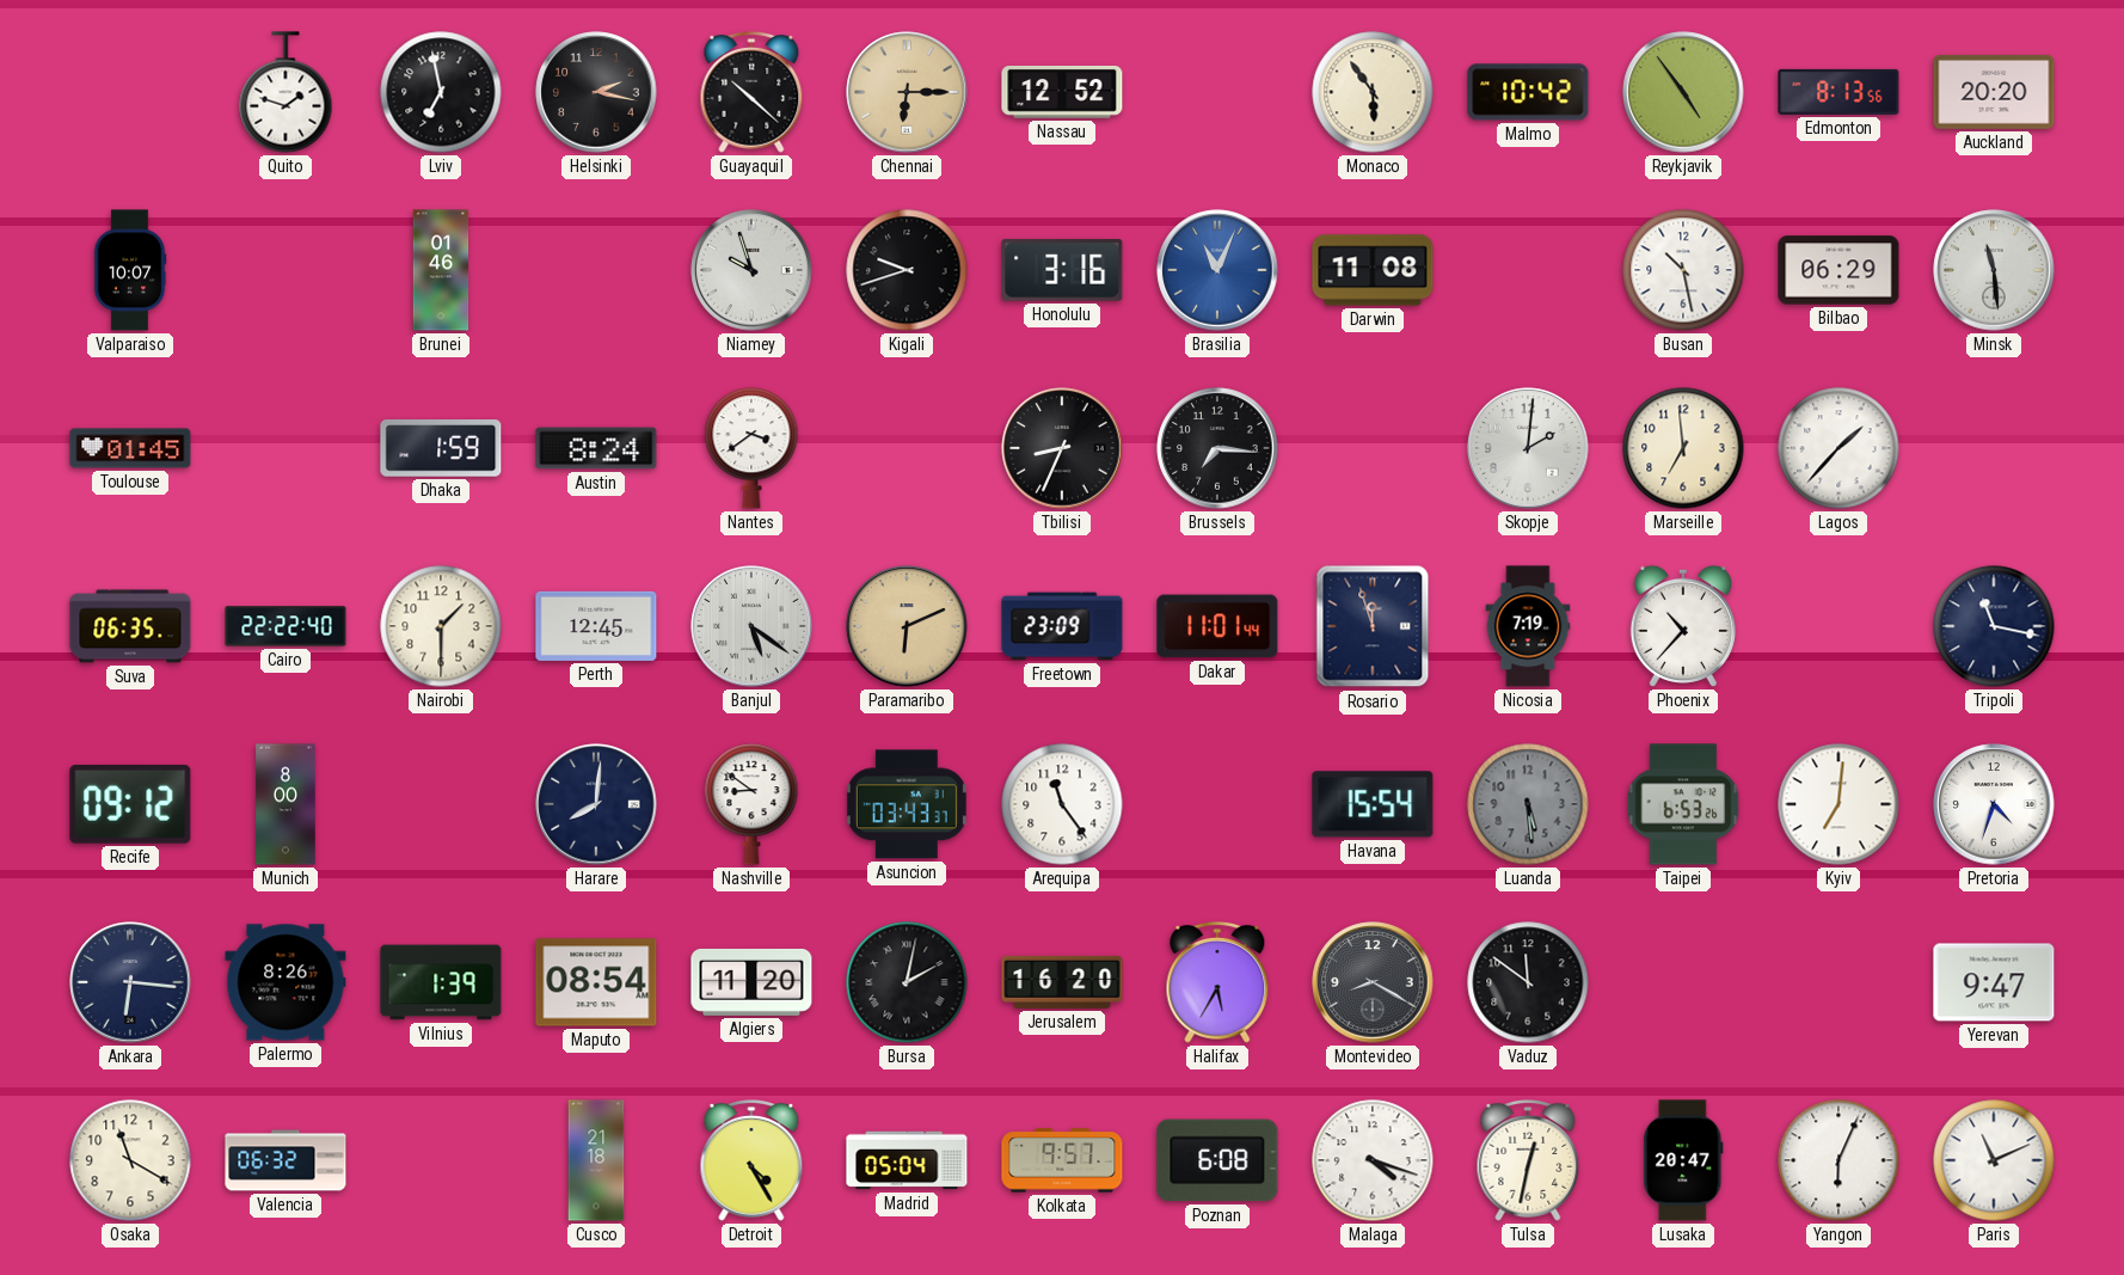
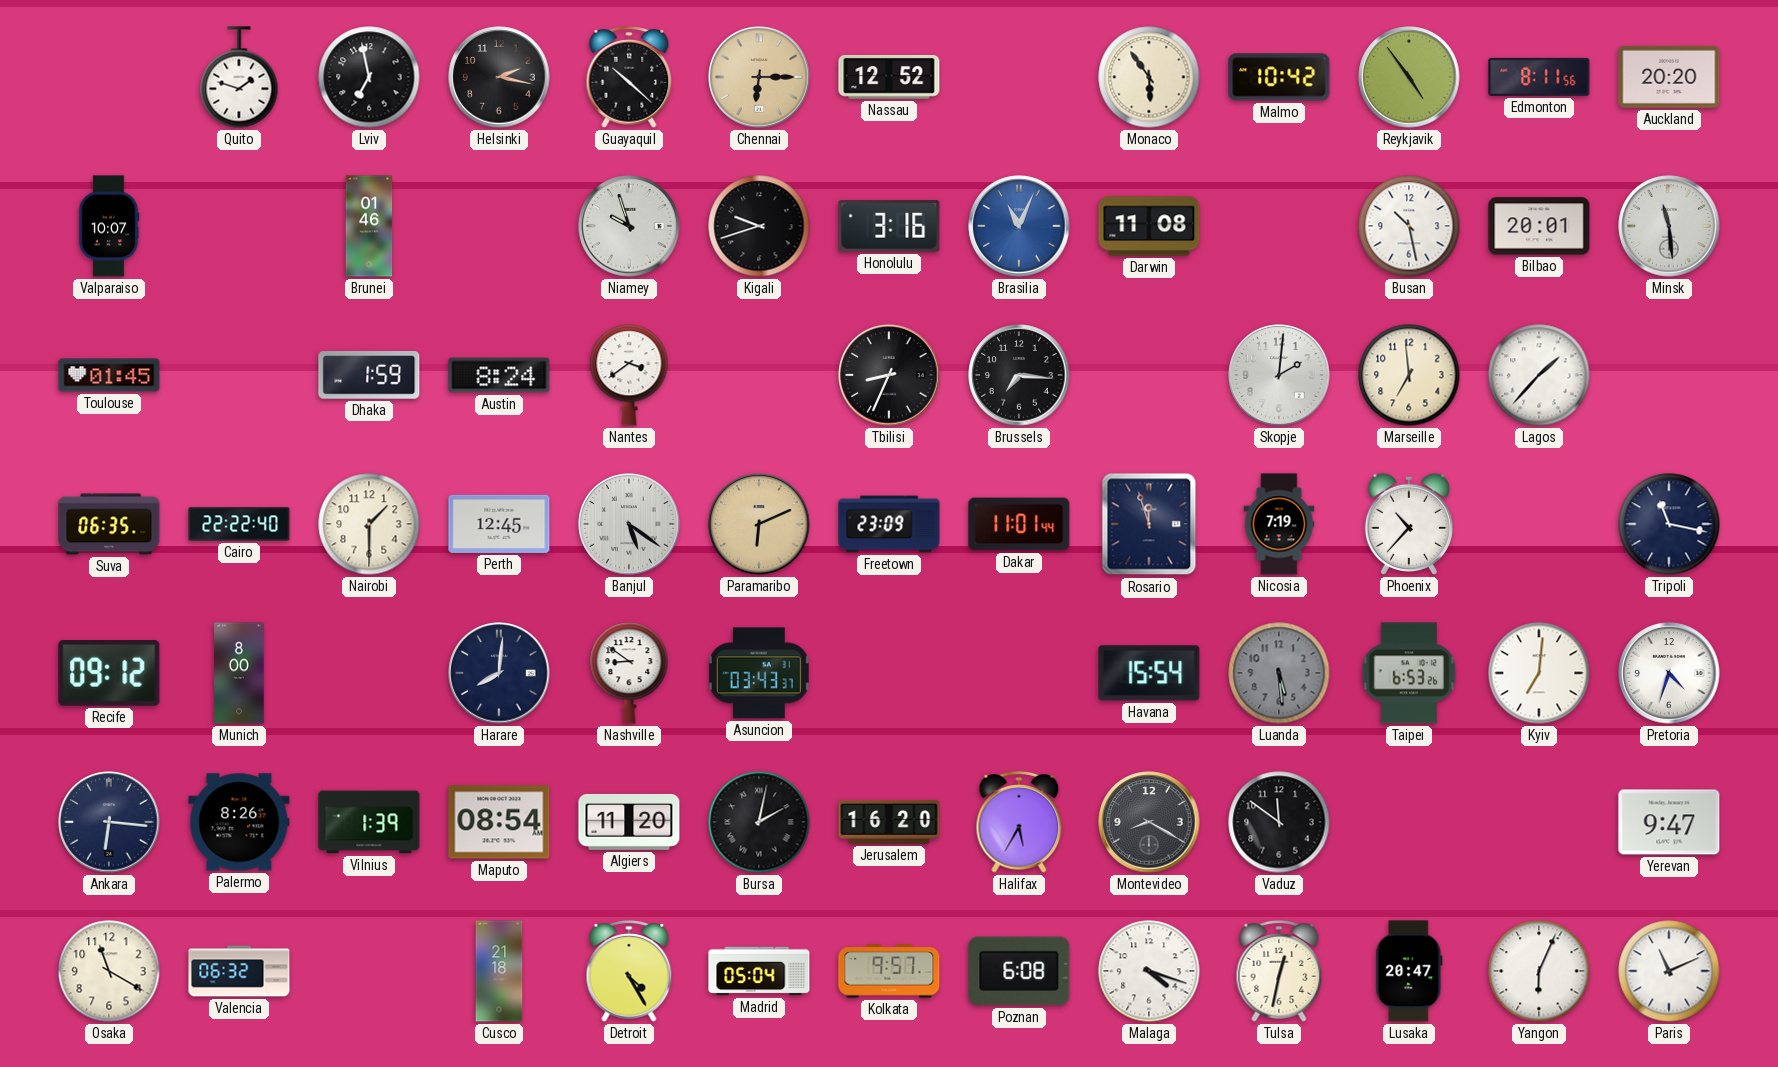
Edmonton: 8:13 -> 8:11
Bilbao: 06:29 -> 20:01
Arequipa: 11:24 -> none
